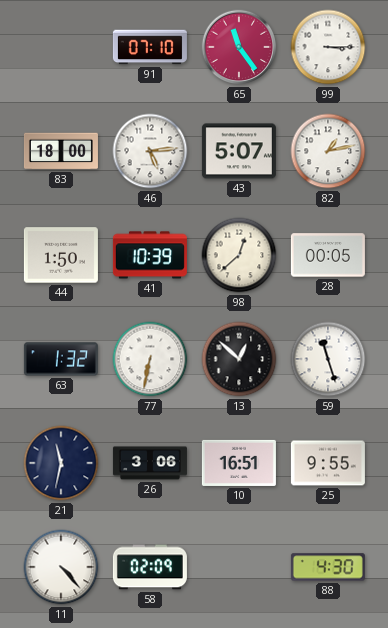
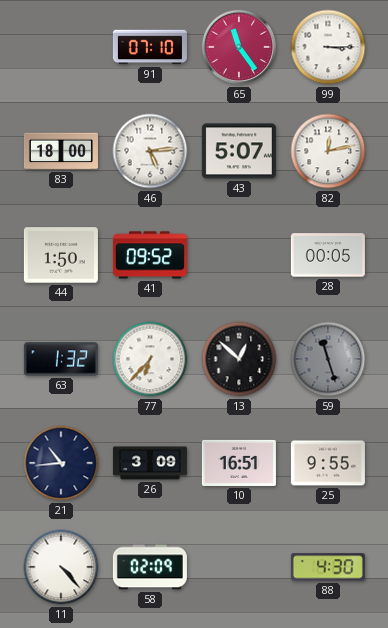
82: 1:13 -> 12:13
41: 10:39 -> 09:52
98: 12:38 -> none
77: 6:32 -> 6:37
59 dial: white -> grey
21: 11:32 -> 10:44
26: 3:06 -> 3:09
